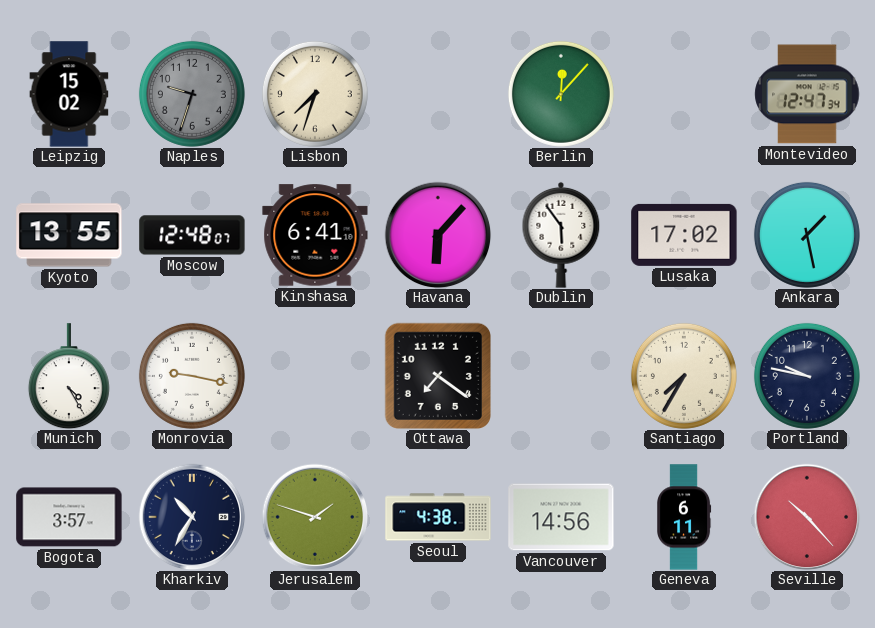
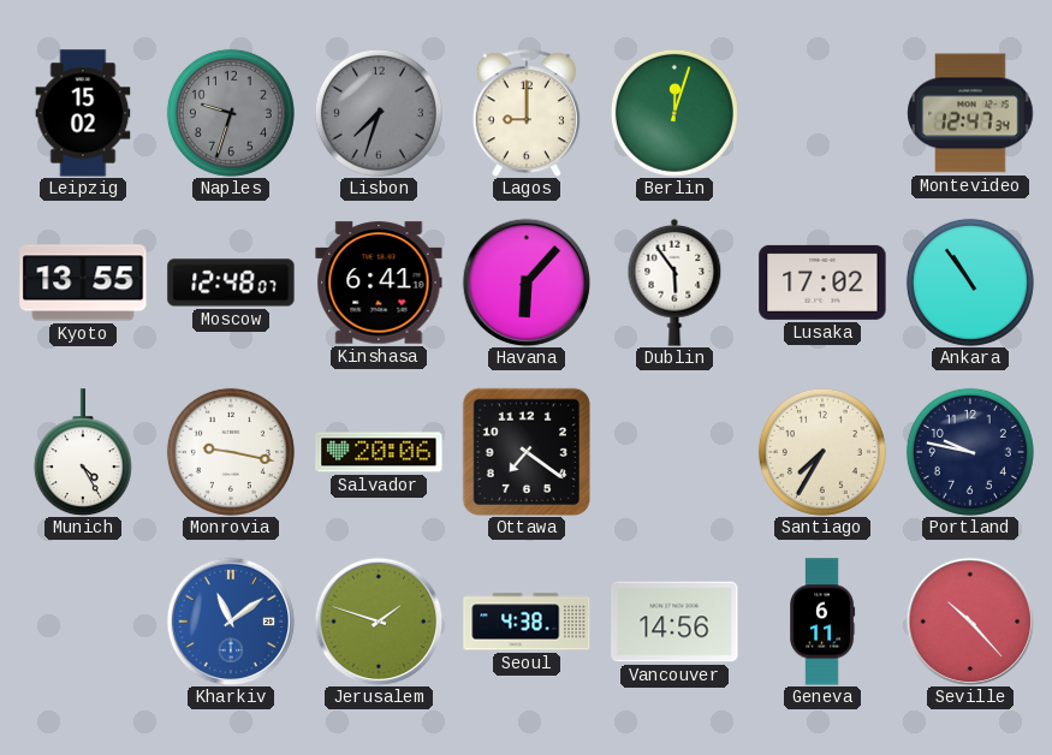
Lisbon dial: cream -> grey
Lagos: none -> 9:00
Berlin: 12:07 -> 12:03
Ankara: 1:28 -> 10:54
Salvador: none -> 20:06
Bogota: 3:57 -> none
Kharkiv: 10:35 -> 11:09
Kharkiv dial: navy -> blue
